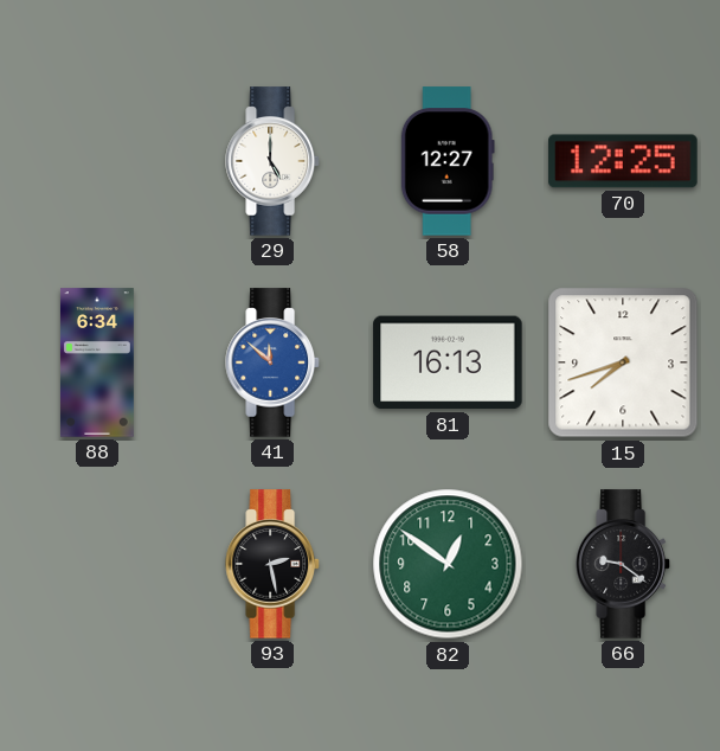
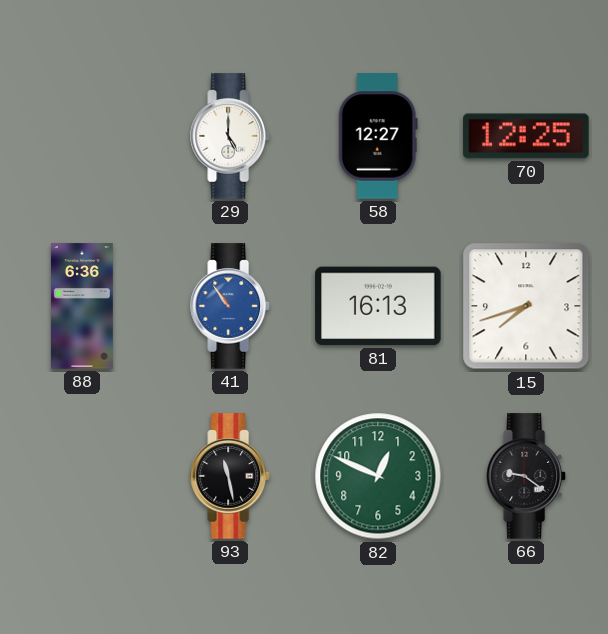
88: 6:34 -> 6:36
41: 11:52 -> 10:54
93: 2:28 -> 11:28
82: 12:51 -> 12:49
